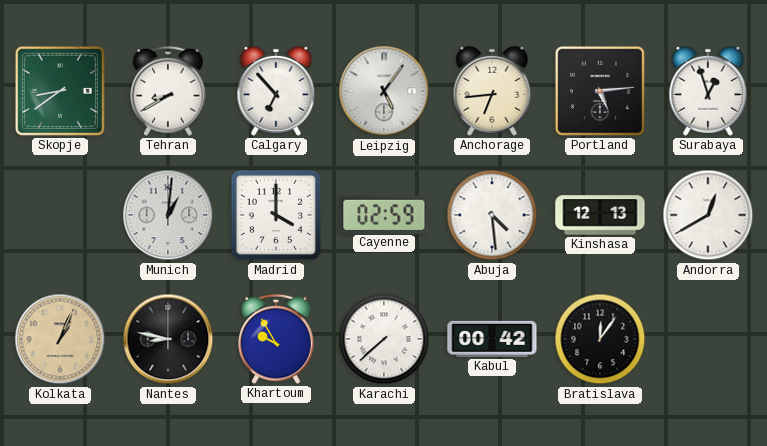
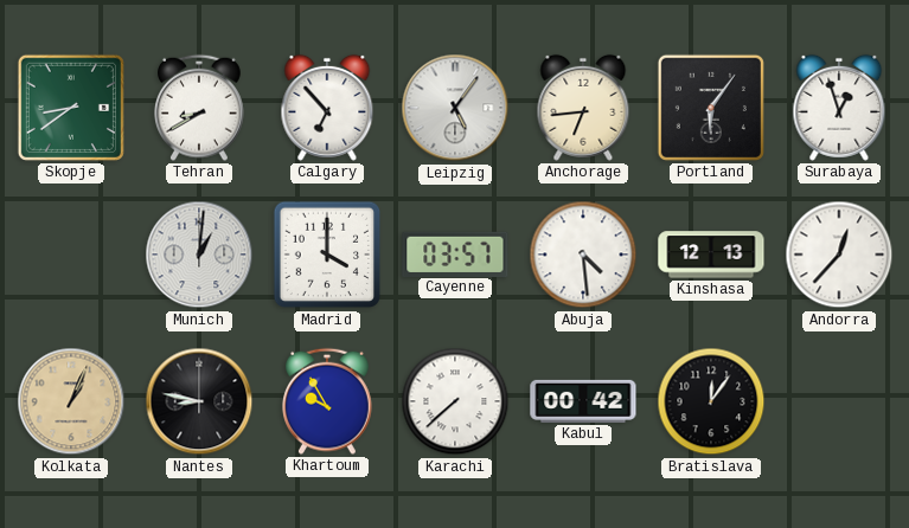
Portland: 5:14 -> 6:06
Cayenne: 02:59 -> 03:57
Andorra: 12:40 -> 12:37
